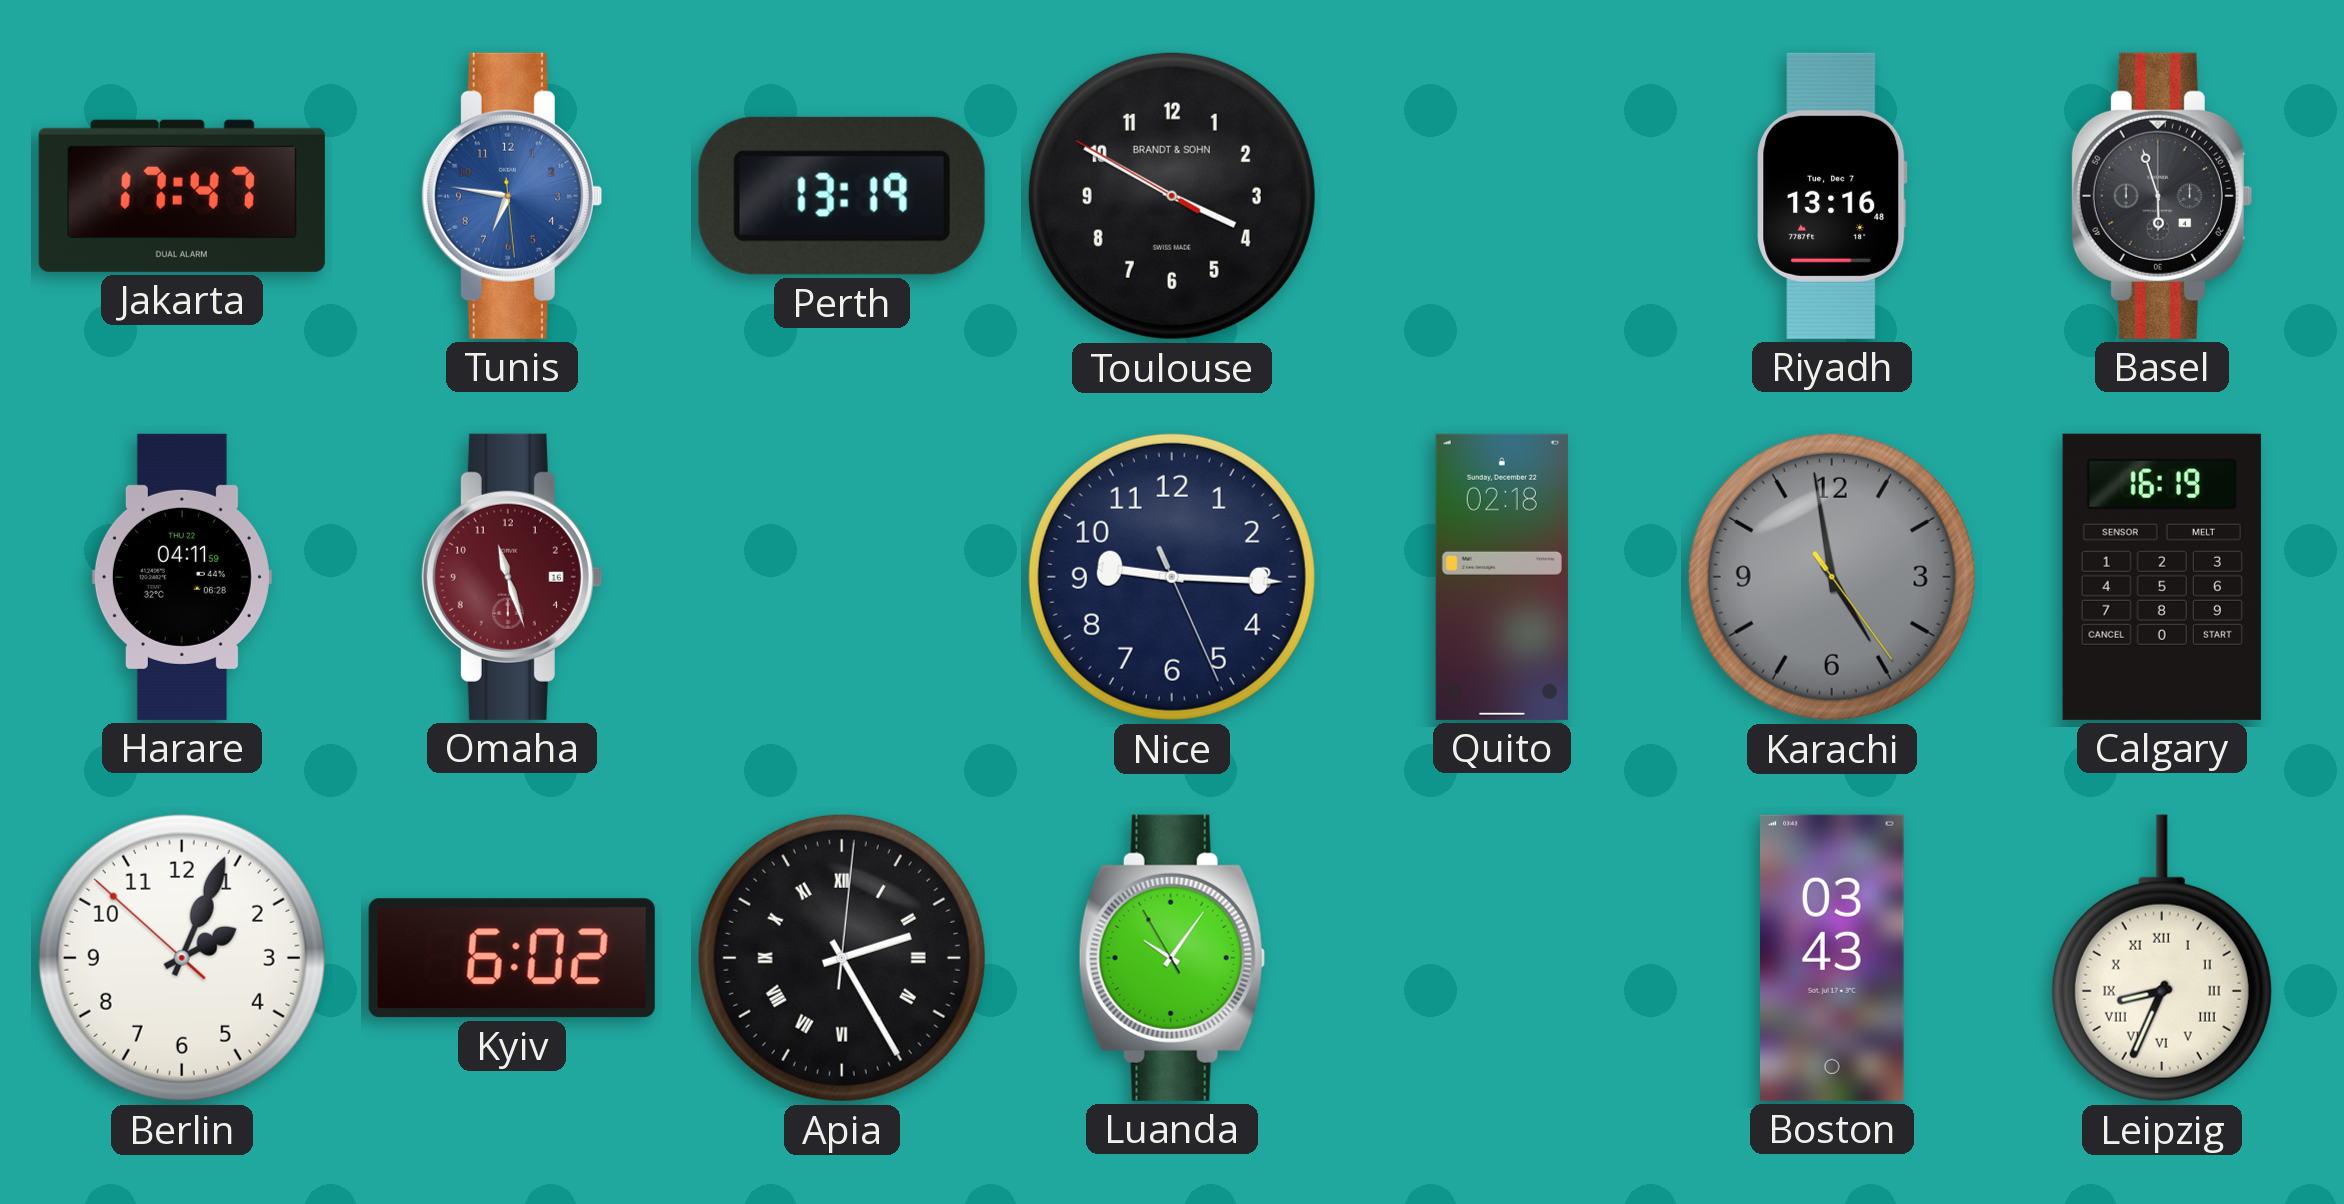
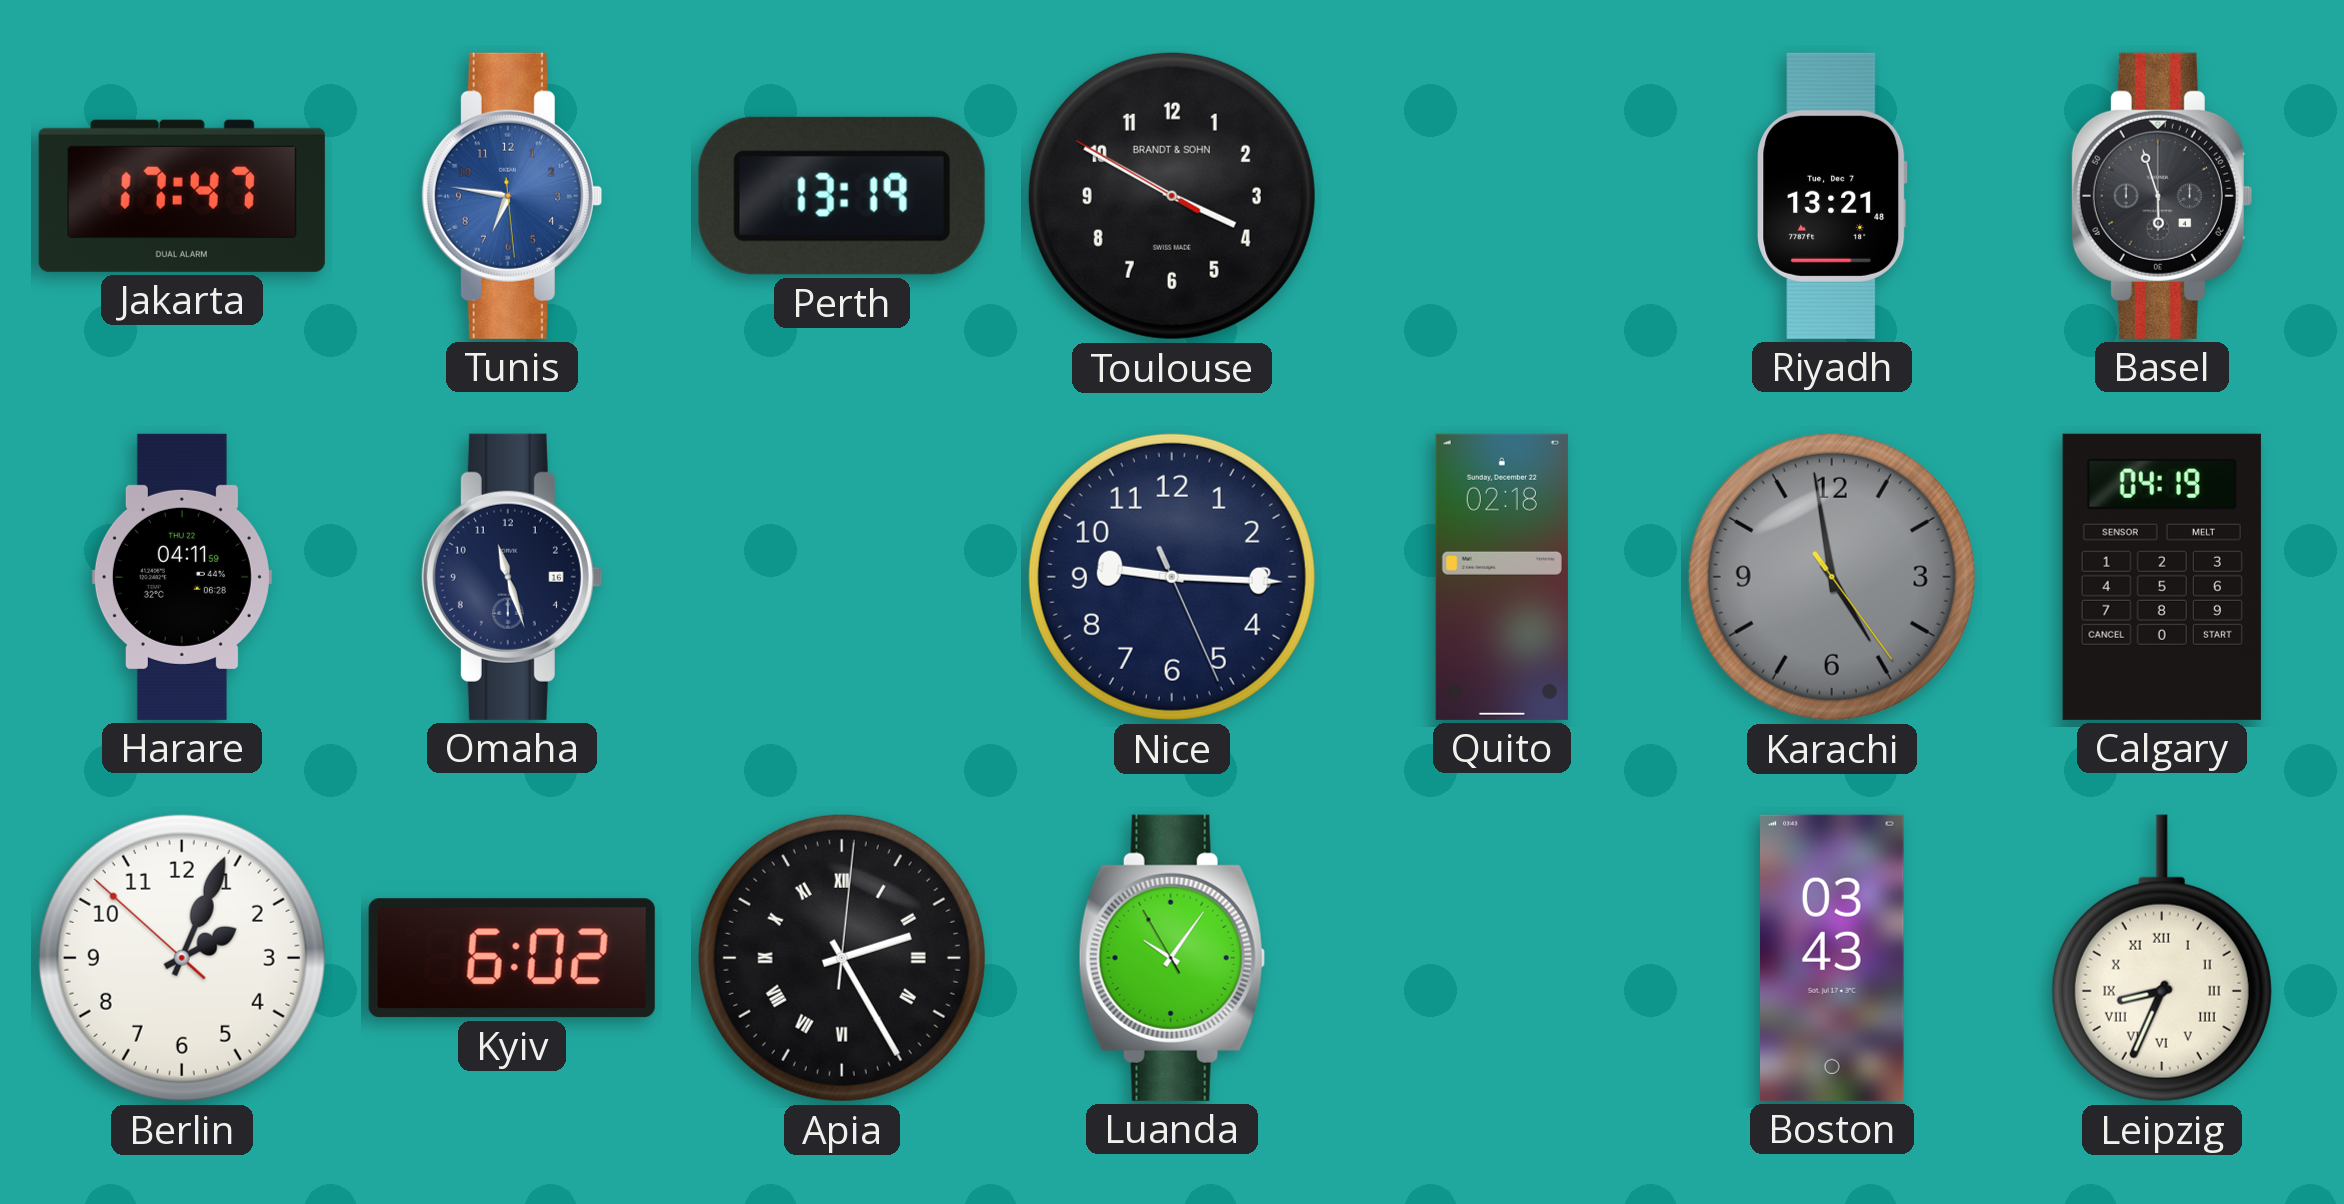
Riyadh: 13:16 -> 13:21
Omaha dial: burgundy -> navy
Calgary: 16:19 -> 04:19
